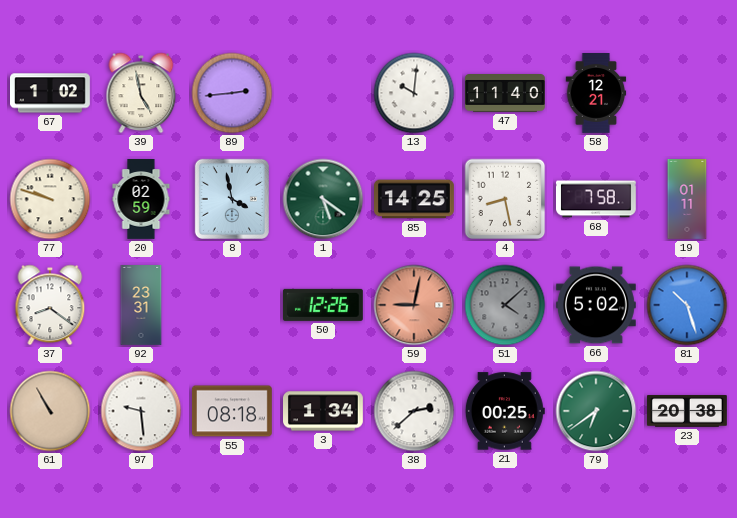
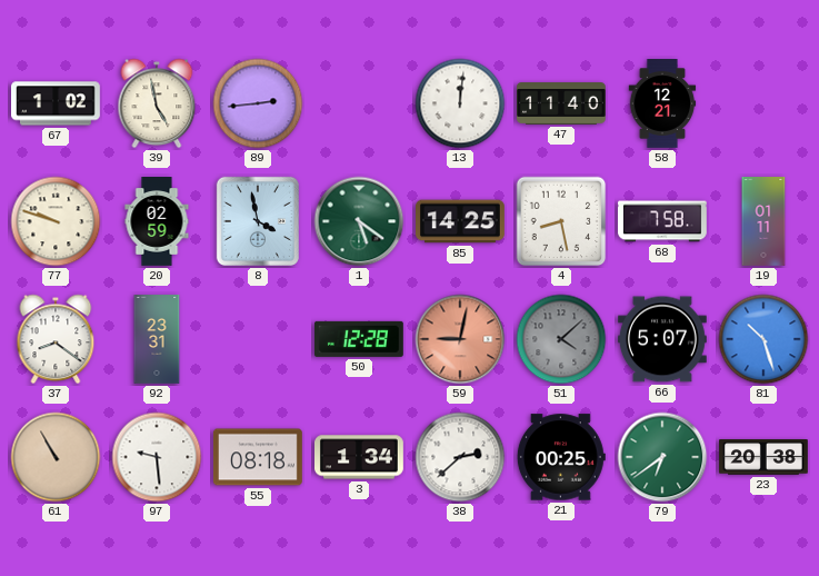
13: 10:01 -> 12:01
50: 12:26 -> 12:28
66: 5:02 -> 5:07
